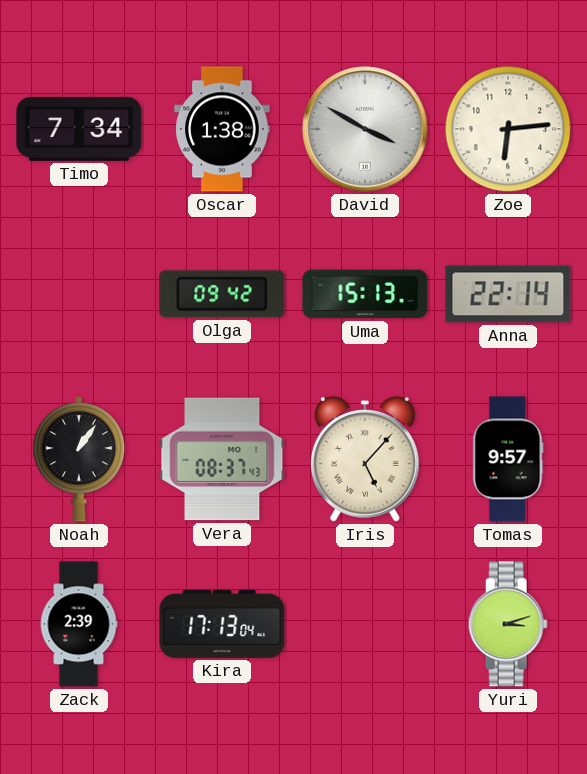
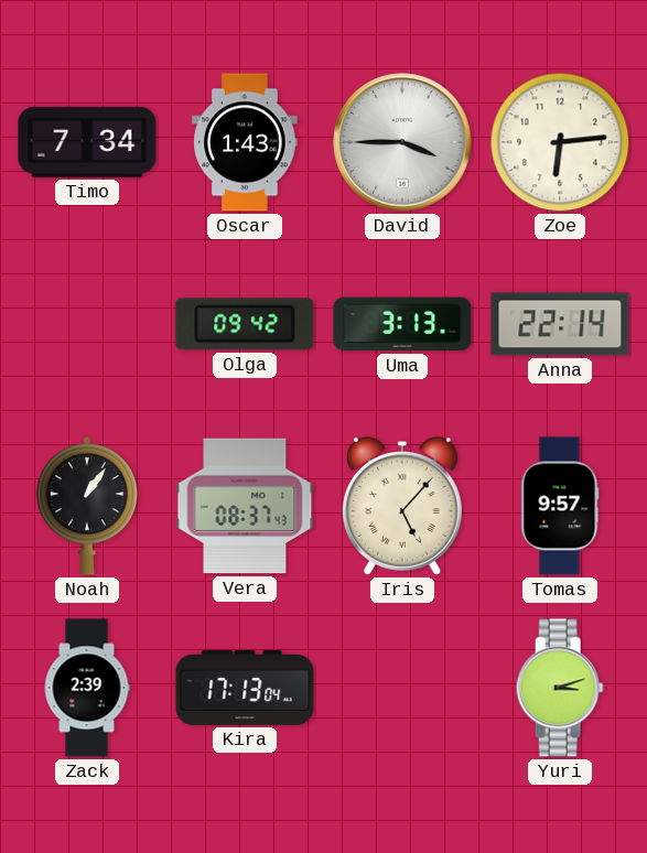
Oscar: 1:38 -> 1:43
David: 3:50 -> 3:45
Uma: 15:13 -> 3:13
